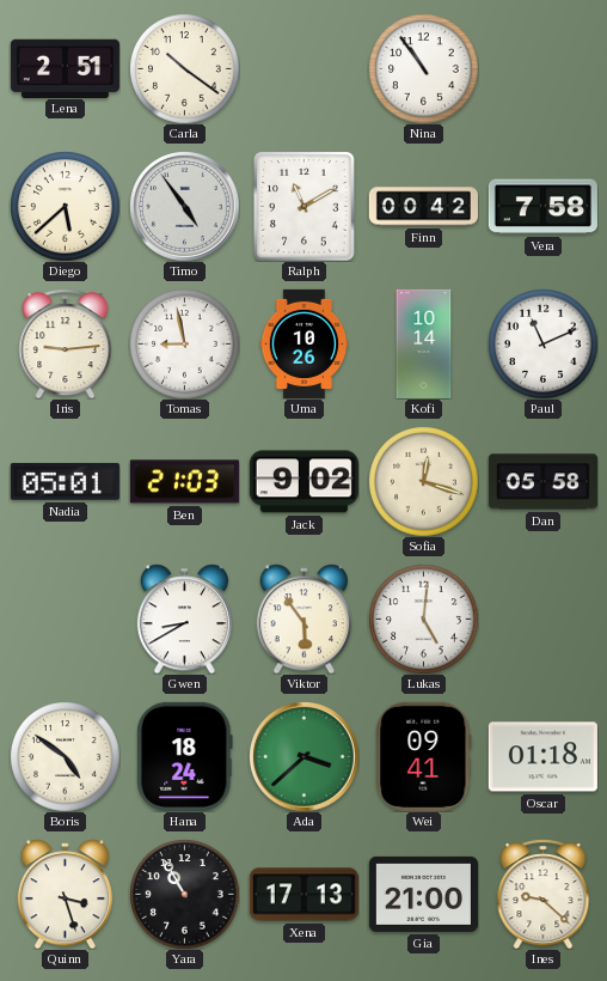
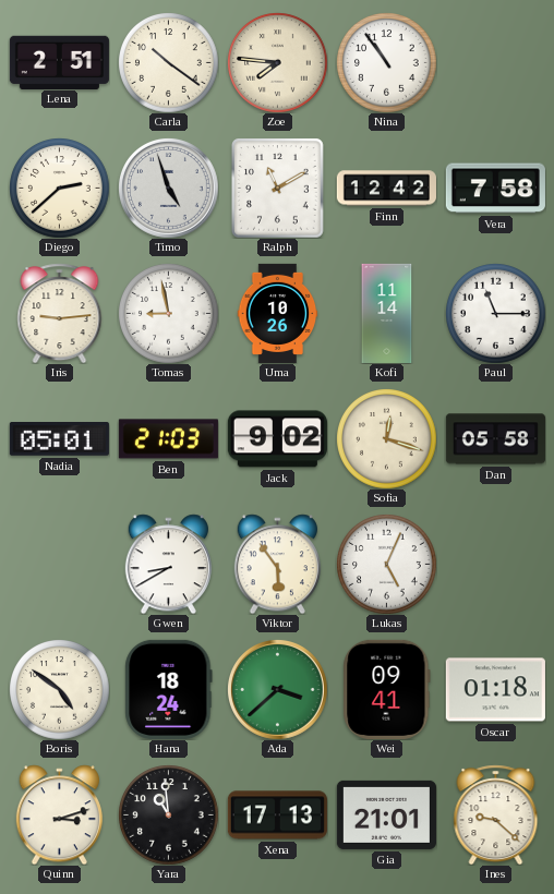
Zoe: none -> 7:46
Diego: 5:38 -> 2:38
Timo: 4:54 -> 4:57
Finn: 00:42 -> 12:42
Kofi: 10:14 -> 11:14
Paul: 11:11 -> 11:15
Lukas: 5:01 -> 5:04
Quinn: 3:27 -> 3:12
Yara: 10:55 -> 10:59
Gia: 21:00 -> 21:01
